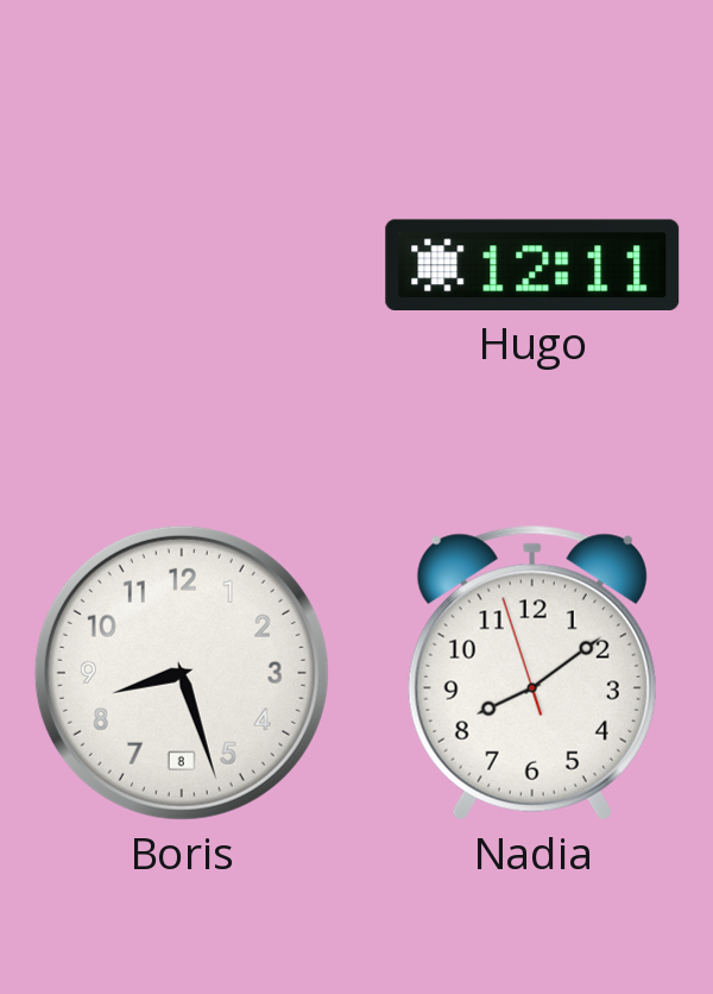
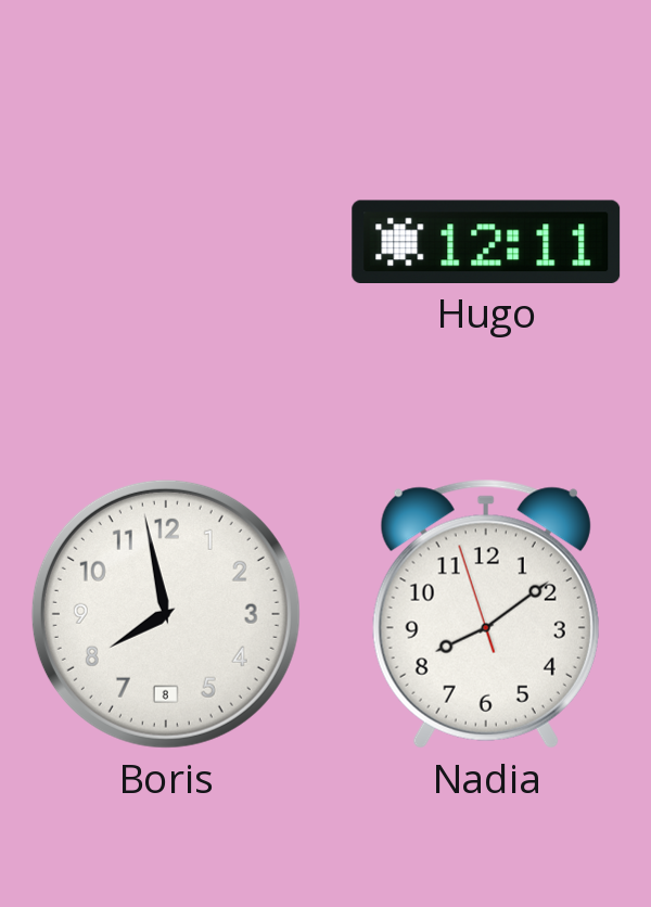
Boris: 8:27 -> 7:58
